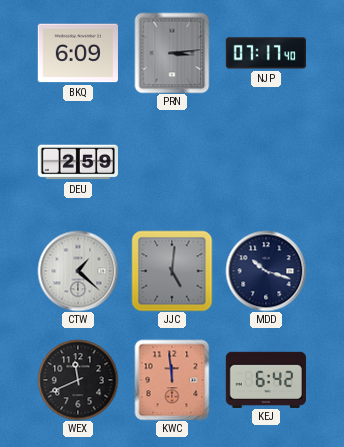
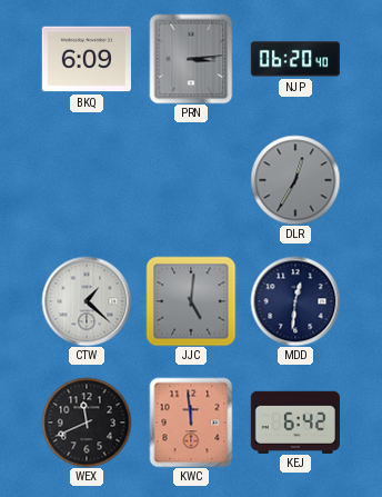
NJP: 07:17 -> 06:20
DEU: 2:59 -> none
DLR: none -> 12:35
MDD: 10:18 -> 12:31
